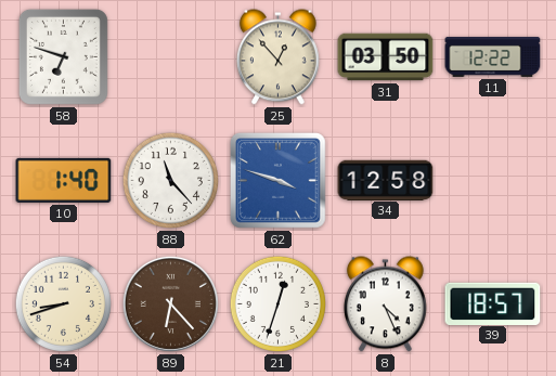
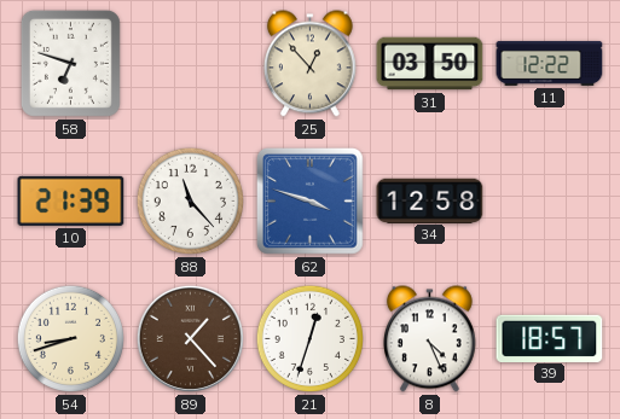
10: 1:40 -> 21:39
89: 6:23 -> 1:23
